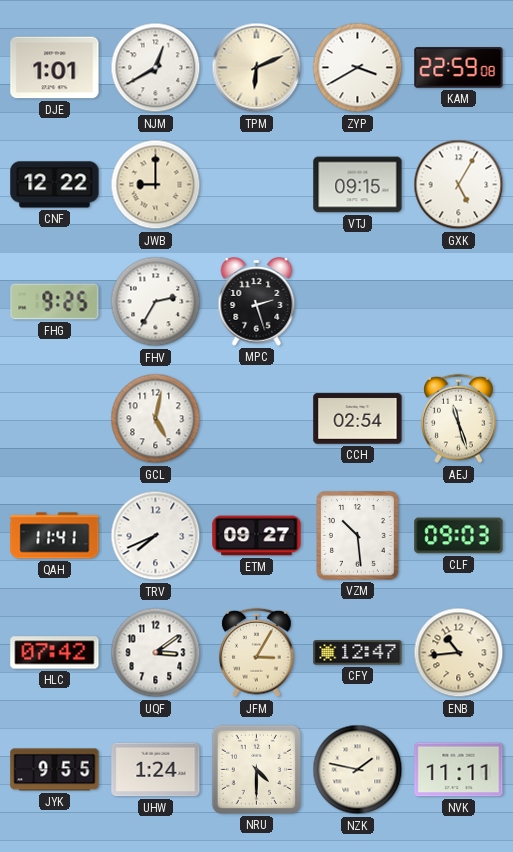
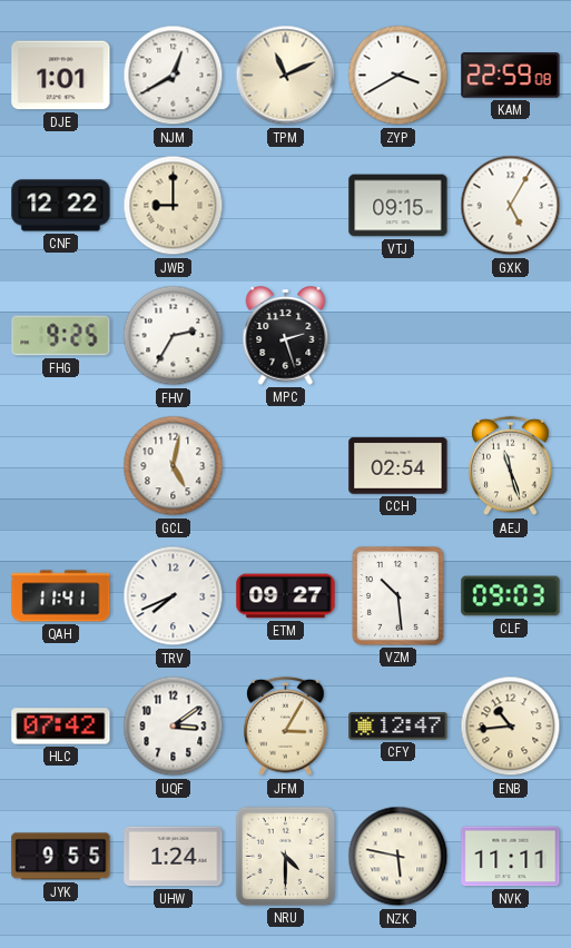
TPM: 6:11 -> 11:11
NZK: 1:47 -> 5:47
